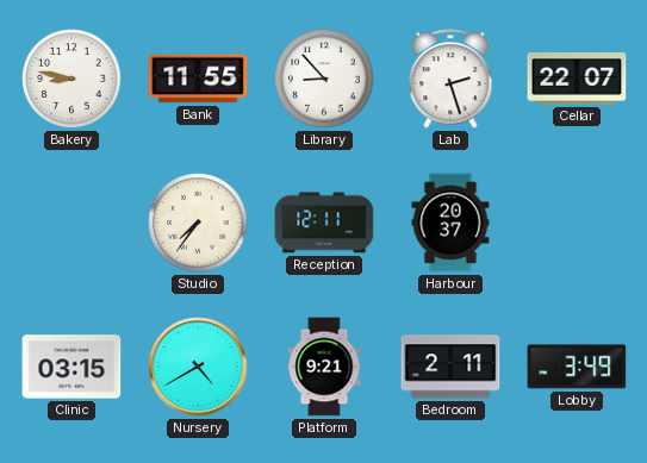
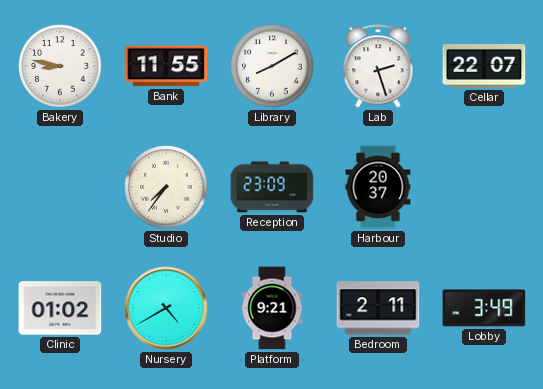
Library: 8:53 -> 8:10
Reception: 12:11 -> 23:09
Clinic: 03:15 -> 01:02
